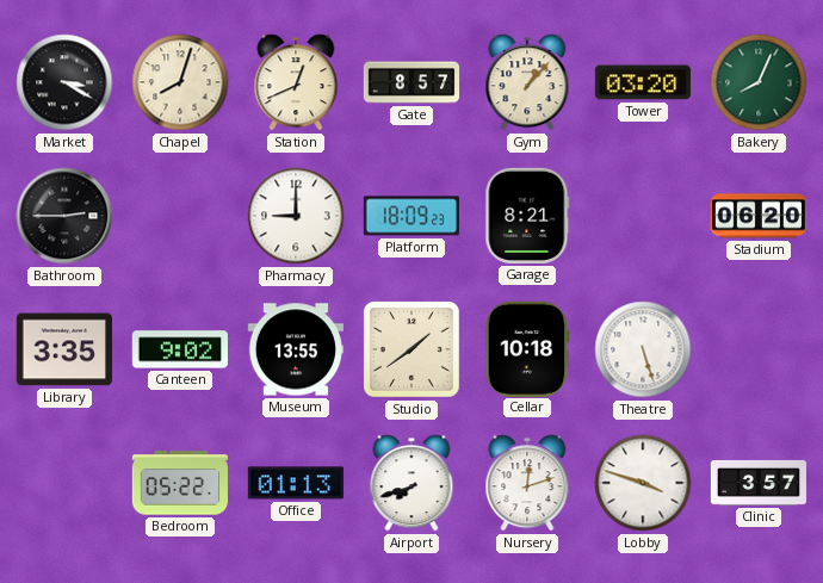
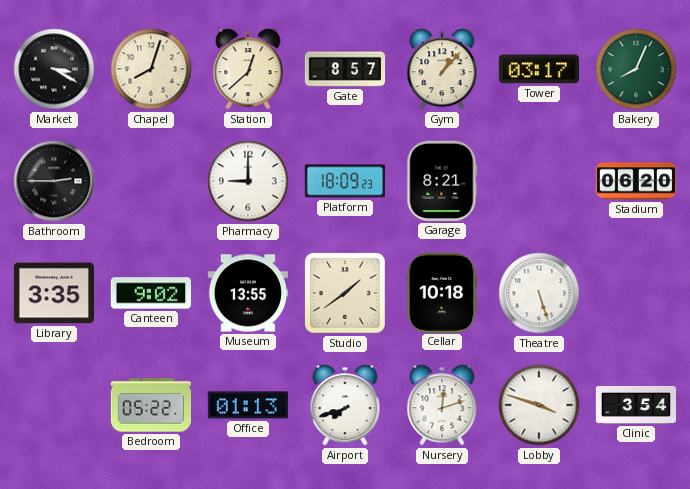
Station: 12:41 -> 12:38
Tower: 03:20 -> 03:17
Clinic: 3:57 -> 3:54
